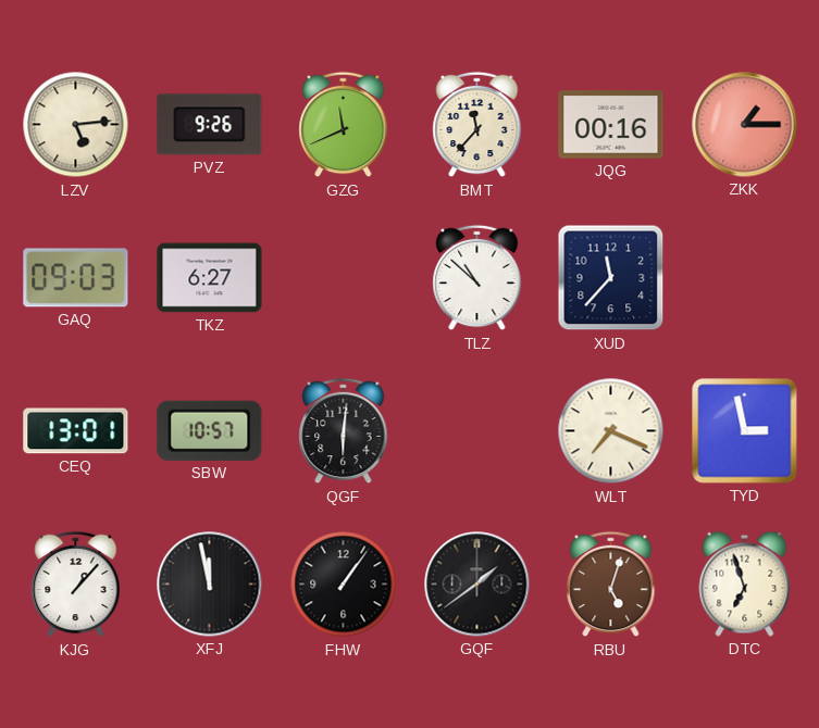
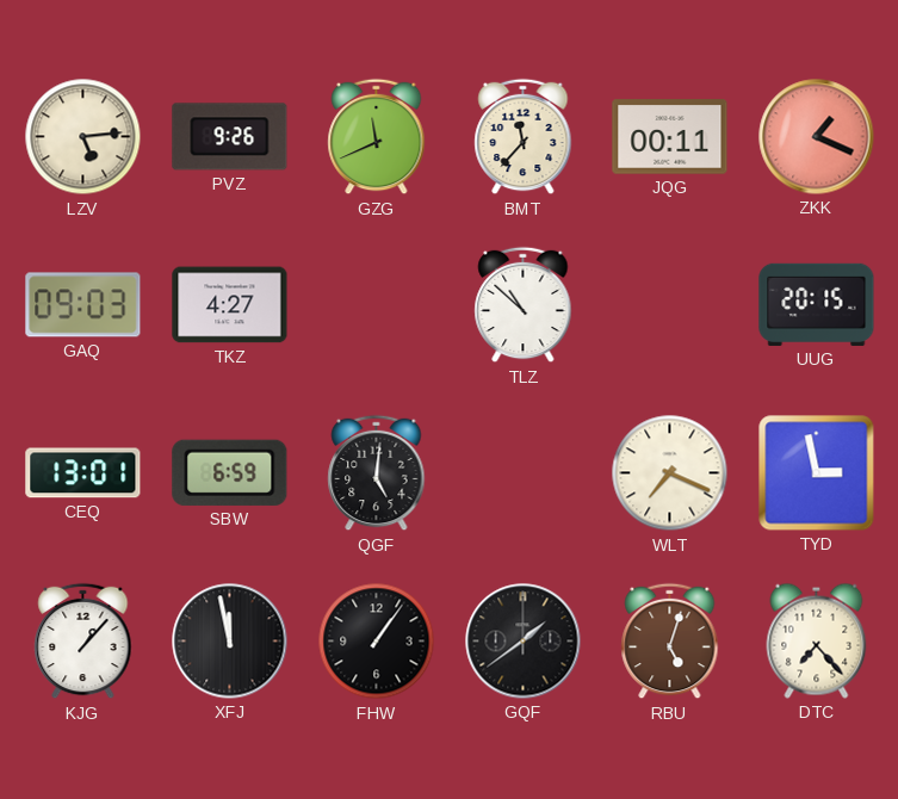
JQG: 00:16 -> 00:11
ZKK: 1:15 -> 1:19
TKZ: 6:27 -> 4:27
XUD: 11:37 -> none
UUG: none -> 20:15
SBW: 10:57 -> 6:59
QGF: 6:01 -> 5:01
DTC: 6:57 -> 7:23
